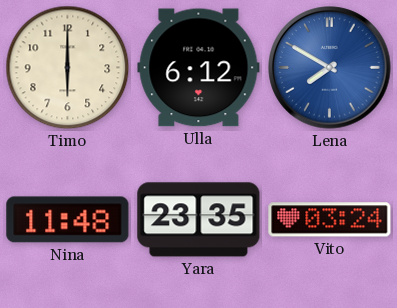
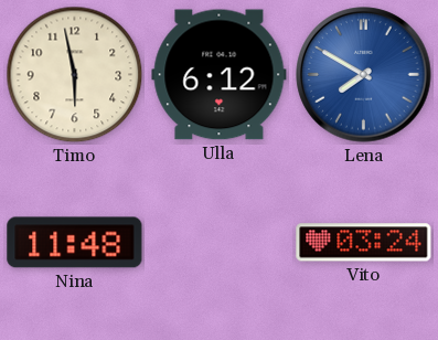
Timo: 6:00 -> 5:58
Yara: 23:35 -> none
